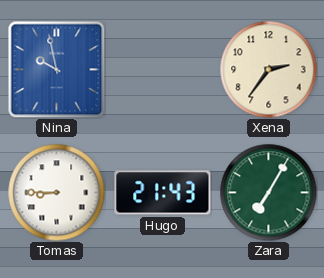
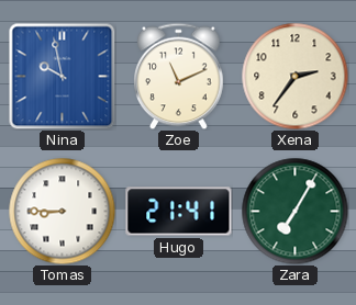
Zoe: none -> 11:11
Hugo: 21:43 -> 21:41
